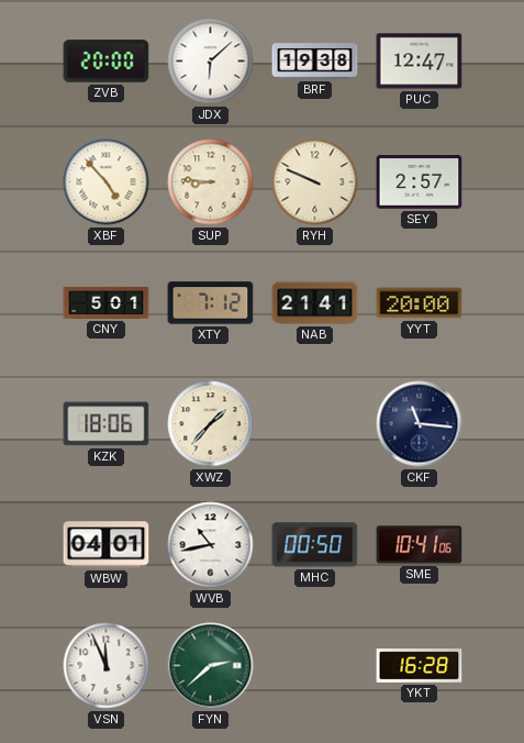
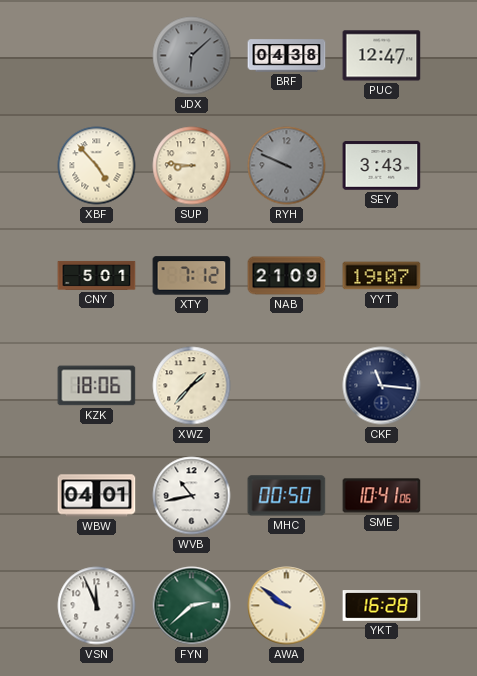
ZVB: 20:00 -> none
JDX dial: white -> grey
BRF: 19:38 -> 04:38
RYH dial: cream -> grey
SEY: 2:57 -> 3:43
NAB: 21:41 -> 21:09
YYT: 20:00 -> 19:07
AWA: none -> 9:51
